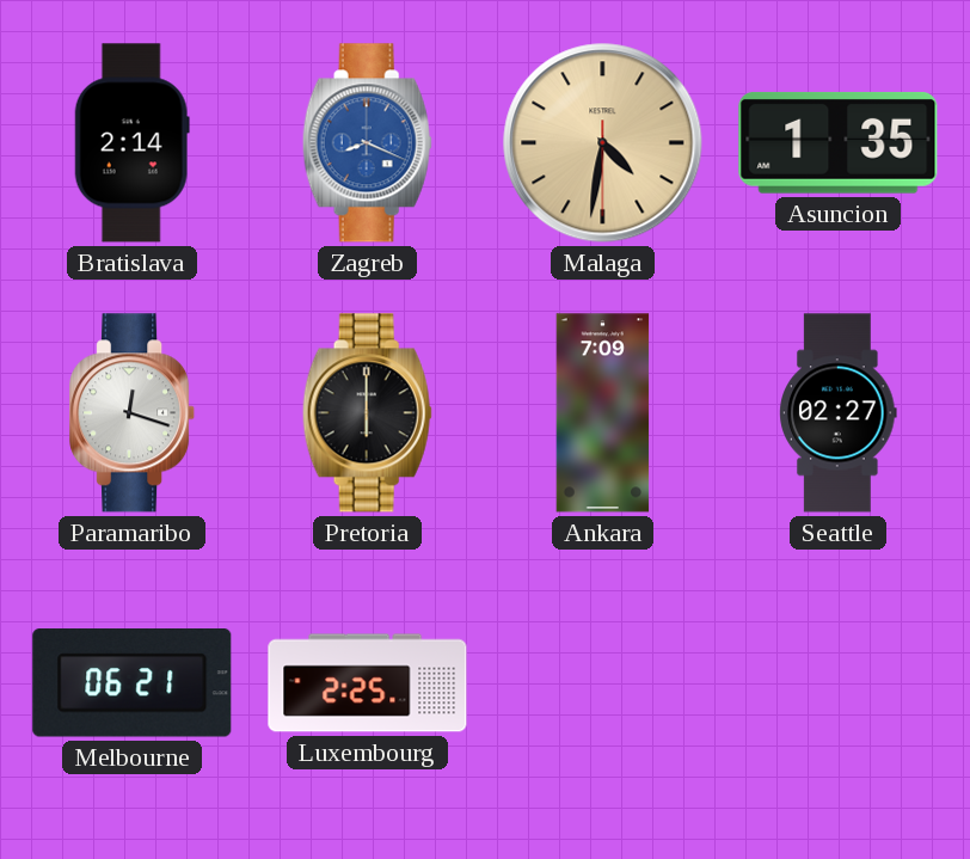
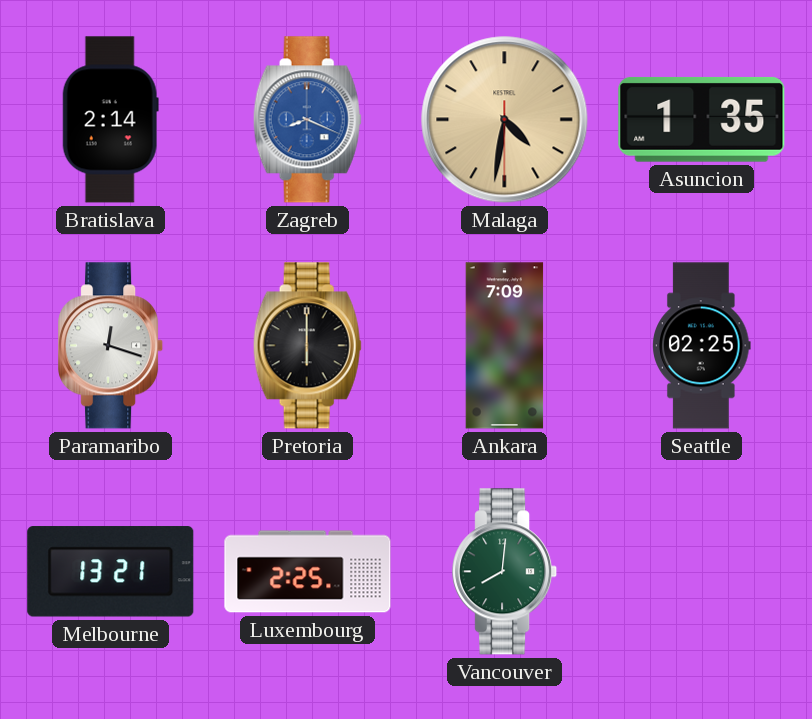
Seattle: 02:27 -> 02:25
Melbourne: 06:21 -> 13:21
Vancouver: none -> 8:01
